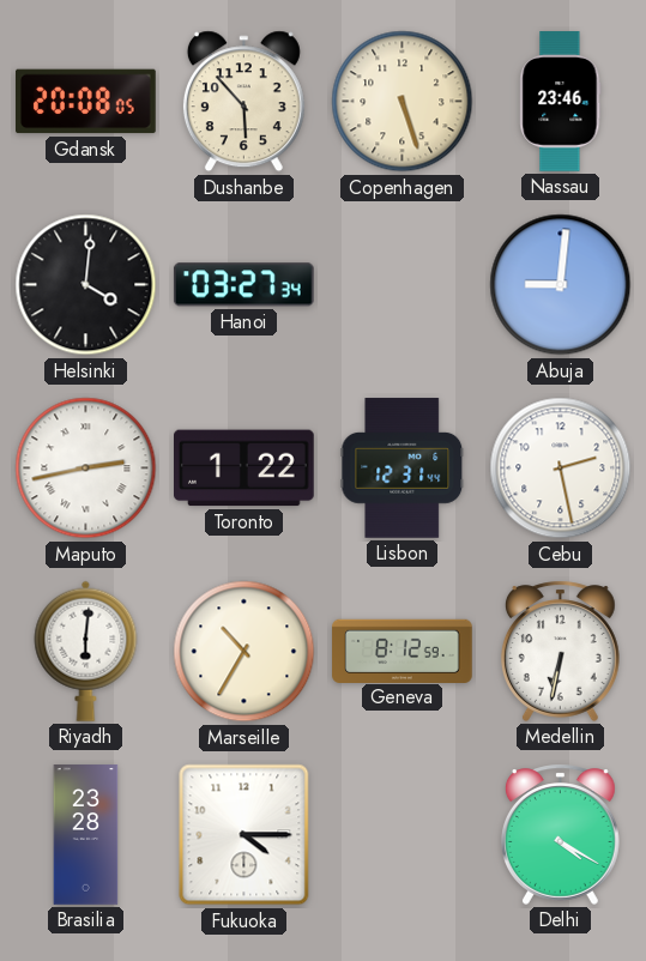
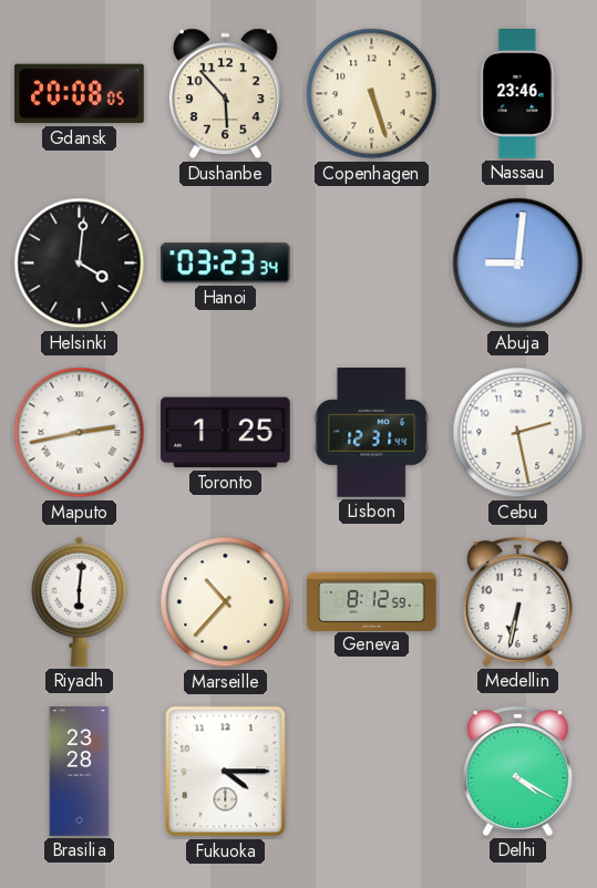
Hanoi: 03:27 -> 03:23
Toronto: 1:22 -> 1:25
Marseille: 10:35 -> 10:37
